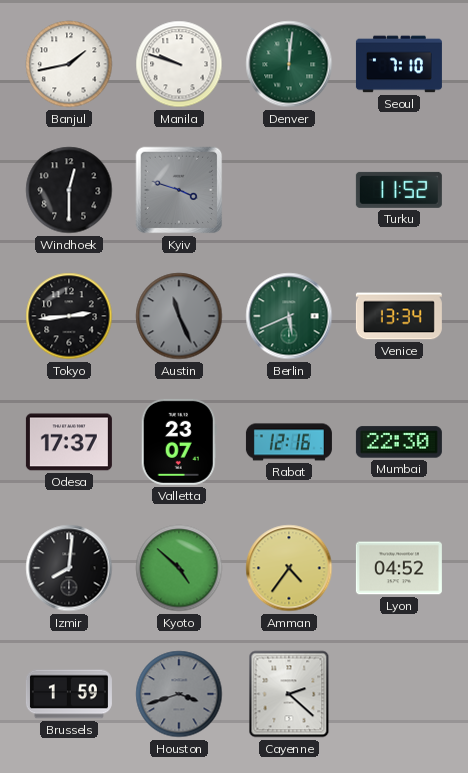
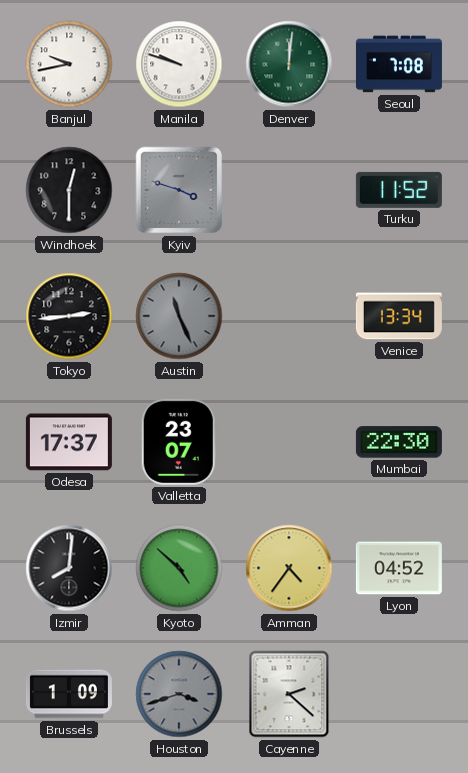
Banjul: 1:43 -> 9:43
Seoul: 7:10 -> 7:08
Berlin: 5:41 -> none
Rabat: 12:16 -> none
Brussels: 1:59 -> 1:09
